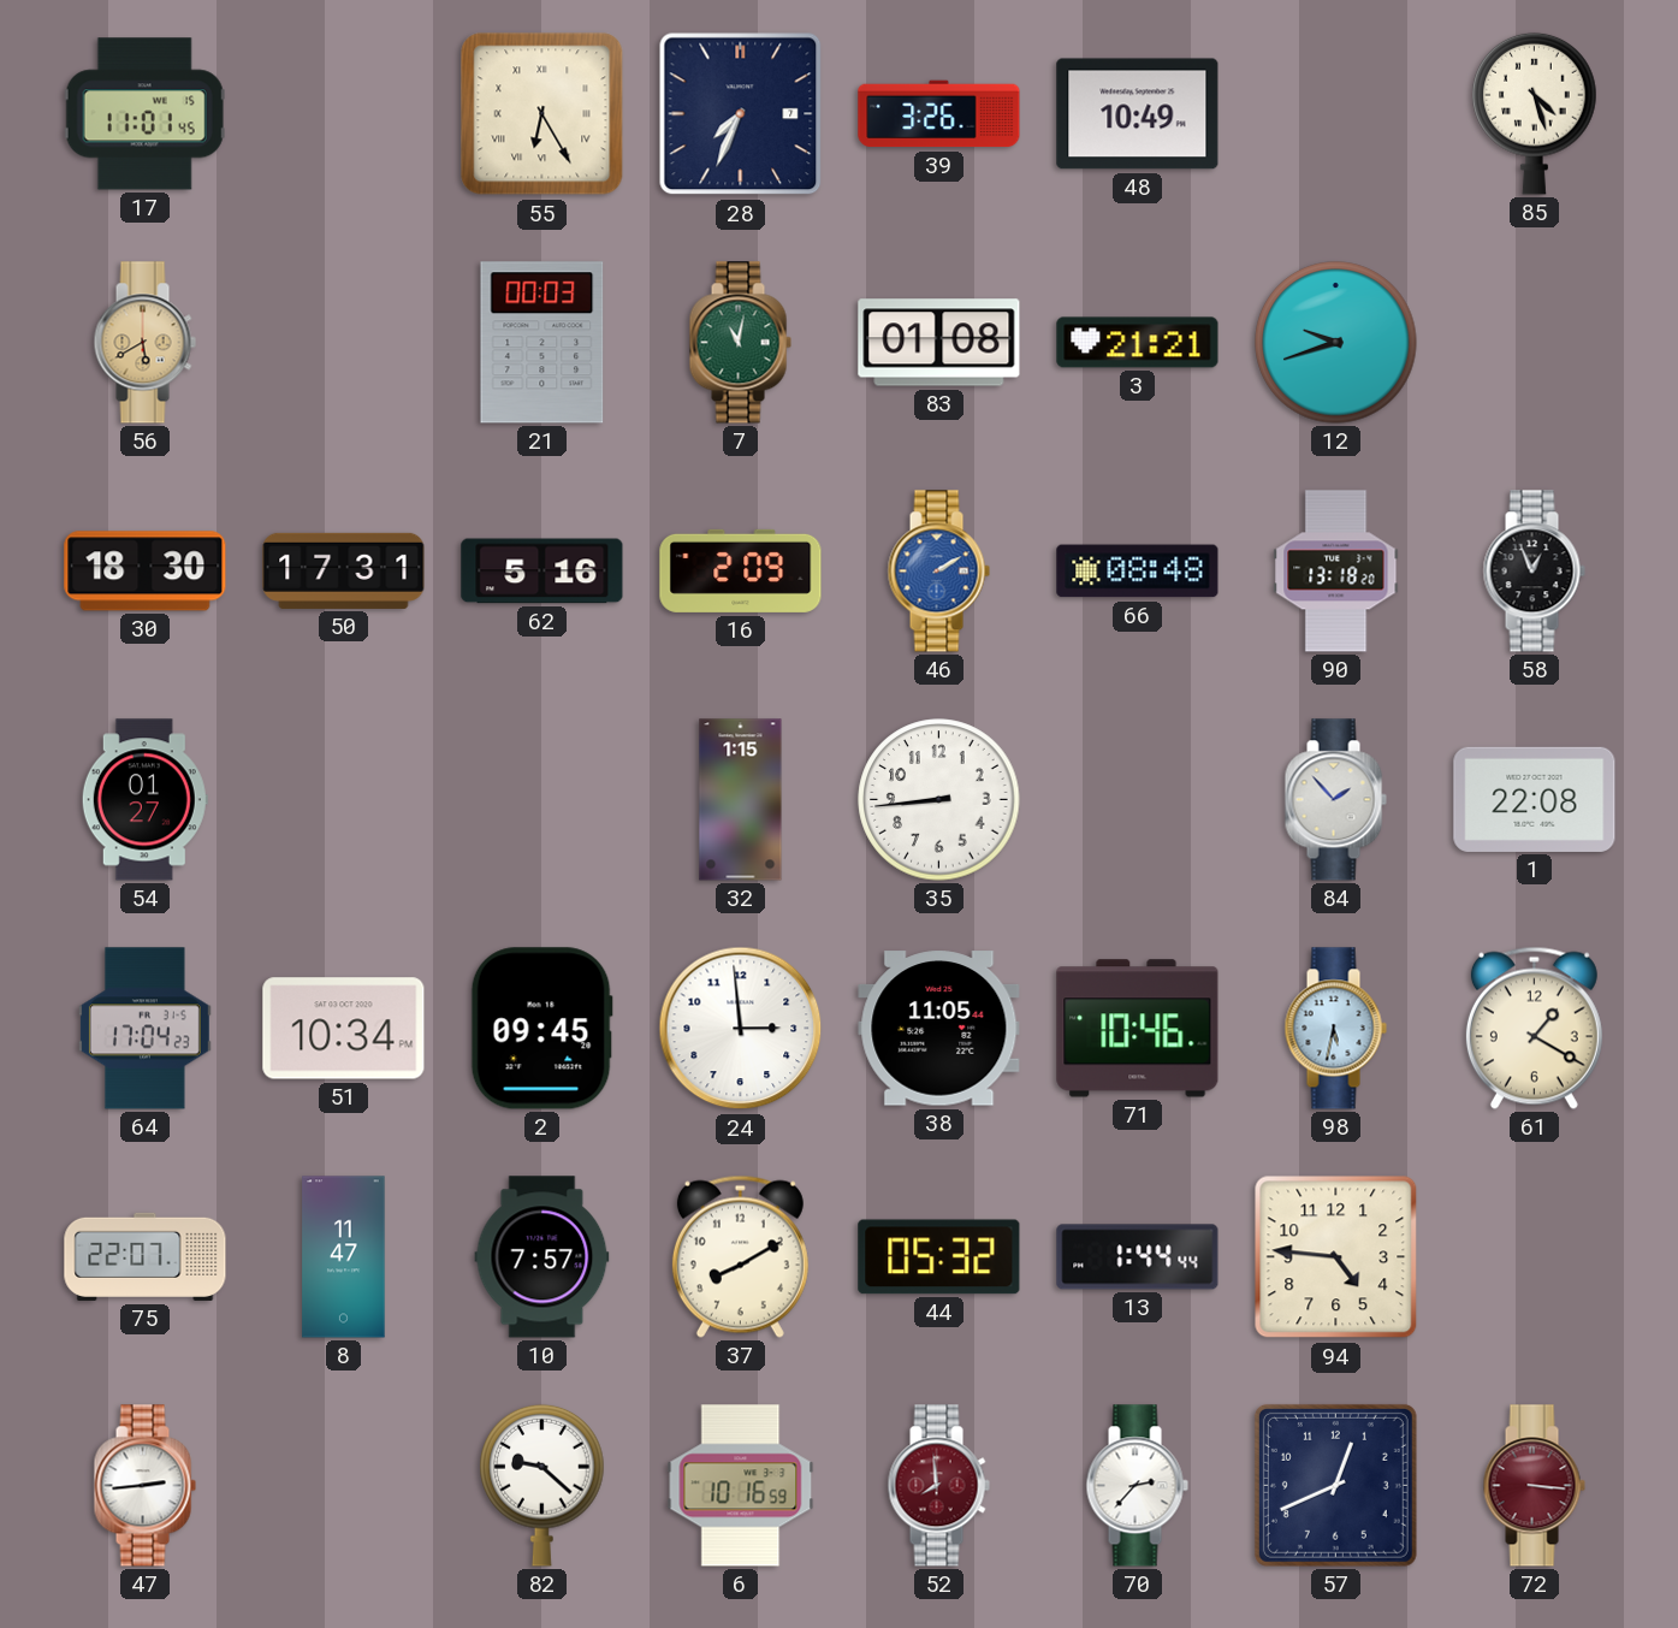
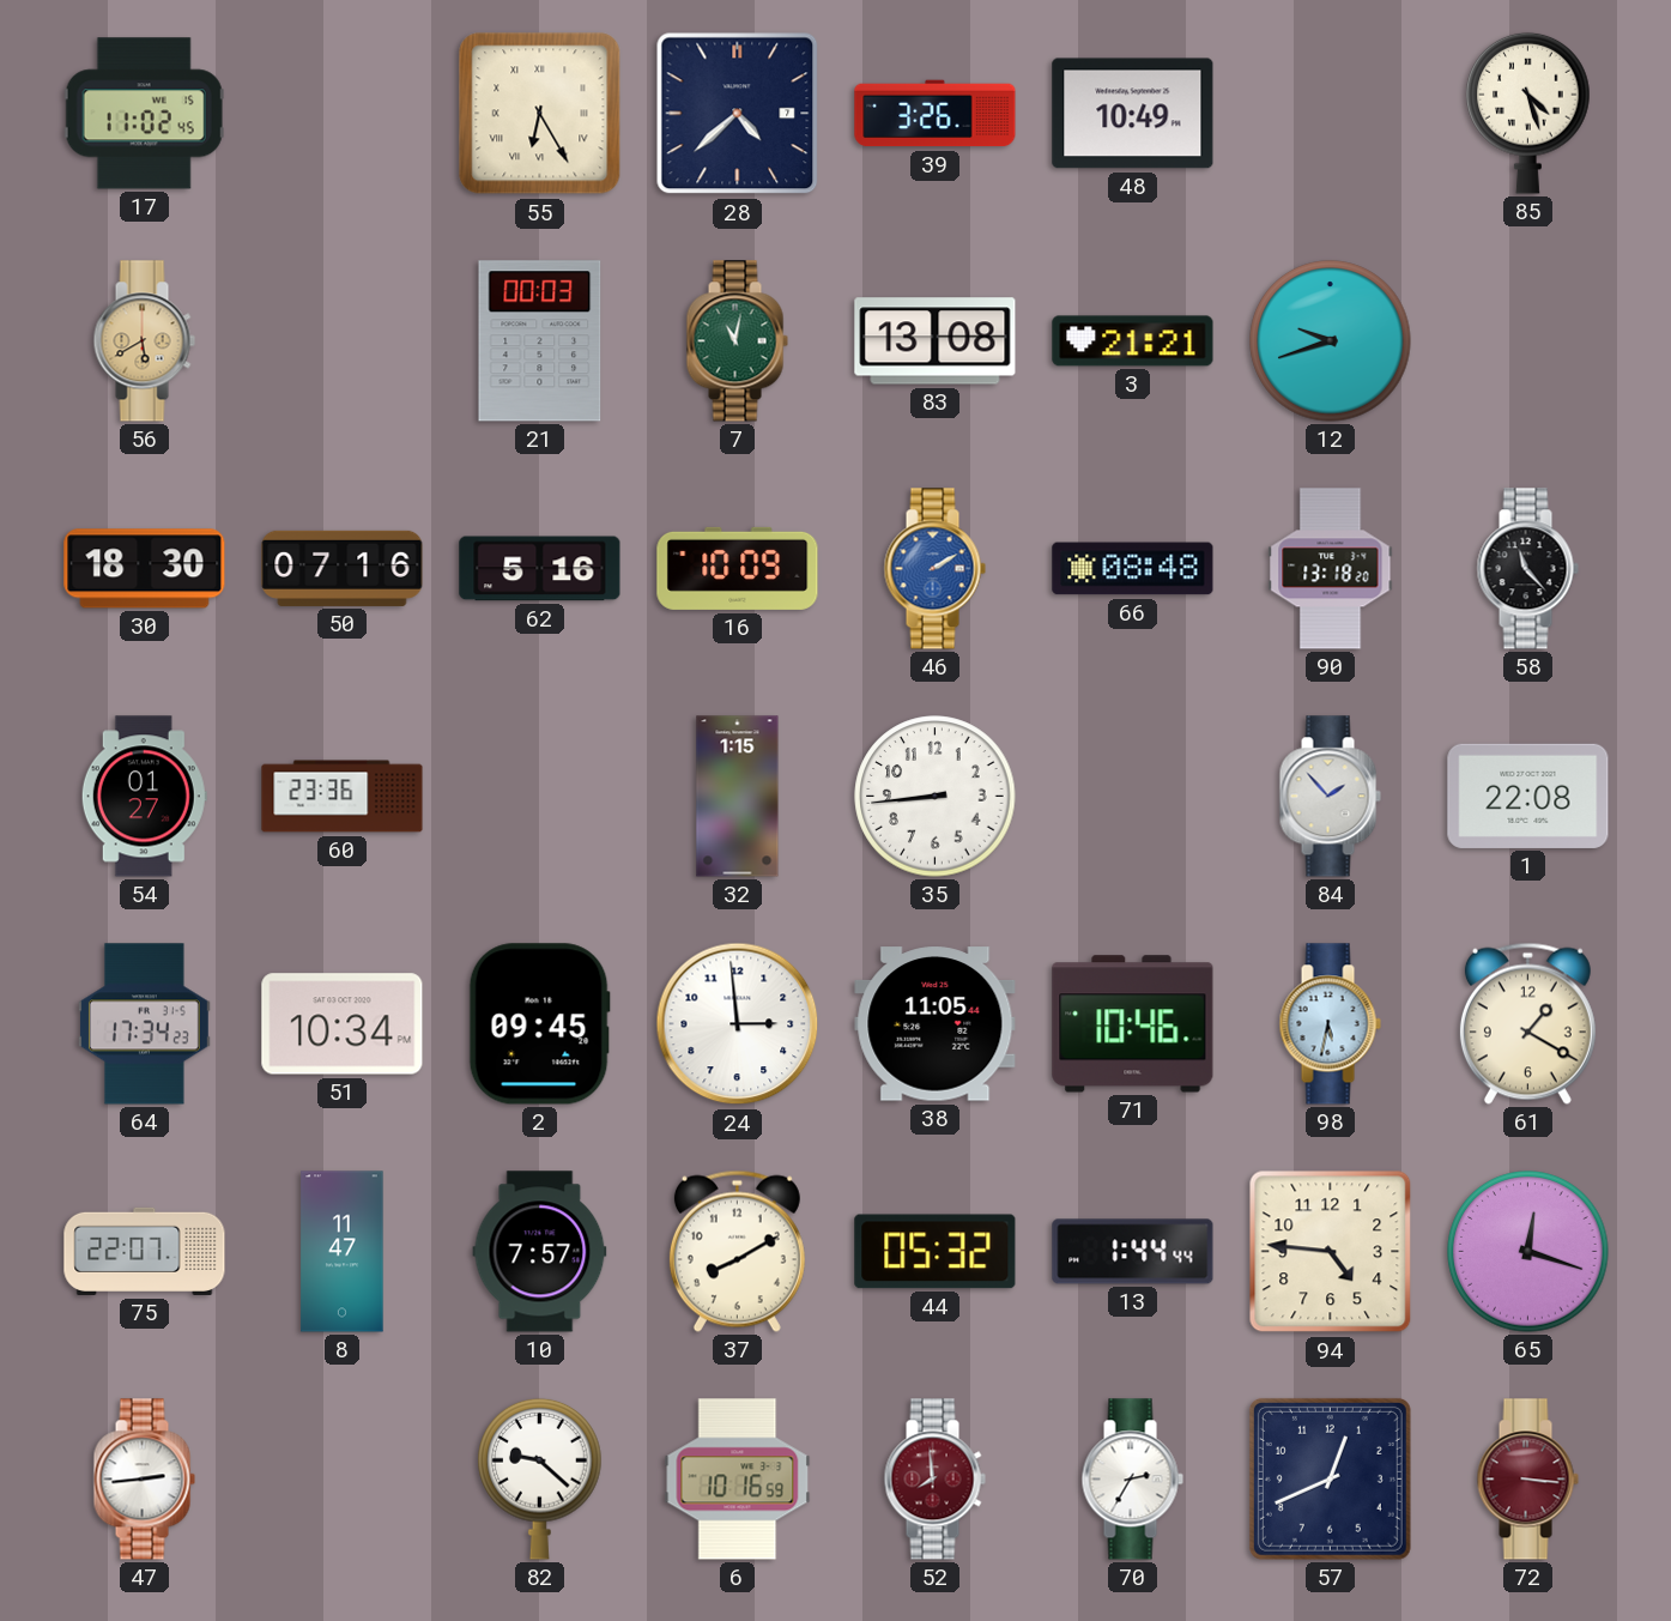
17: 11:01 -> 11:02
28: 7:34 -> 4:38
83: 01:08 -> 13:08
50: 17:31 -> 07:16
16: 2:09 -> 10:09
58: 12:56 -> 11:23
60: none -> 23:36
64: 17:04 -> 17:34
65: none -> 12:18
70: 2:37 -> 2:35
